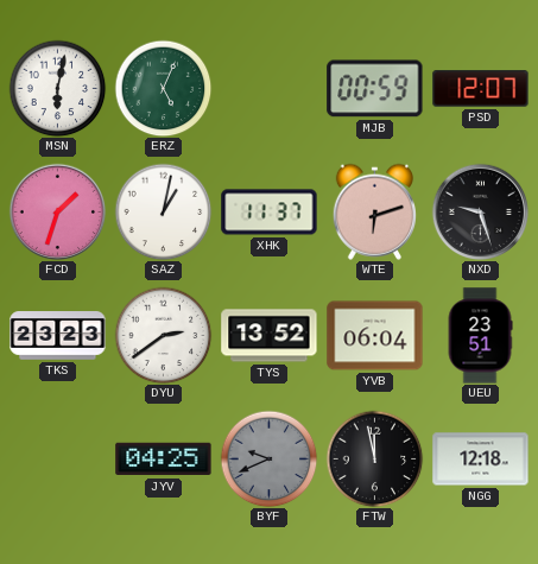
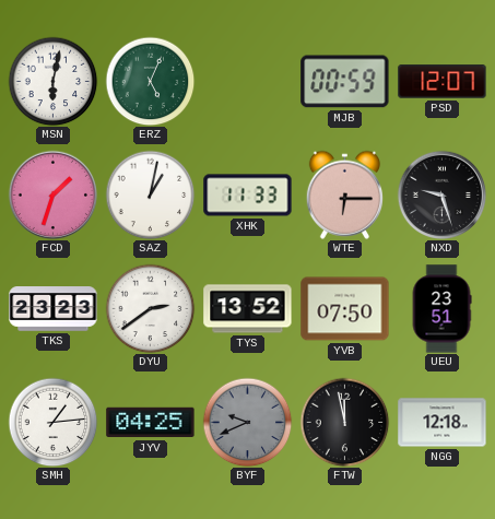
XHK: 11:37 -> 11:33
WTE: 6:12 -> 6:15
YVB: 06:04 -> 07:50
SMH: none -> 1:14
